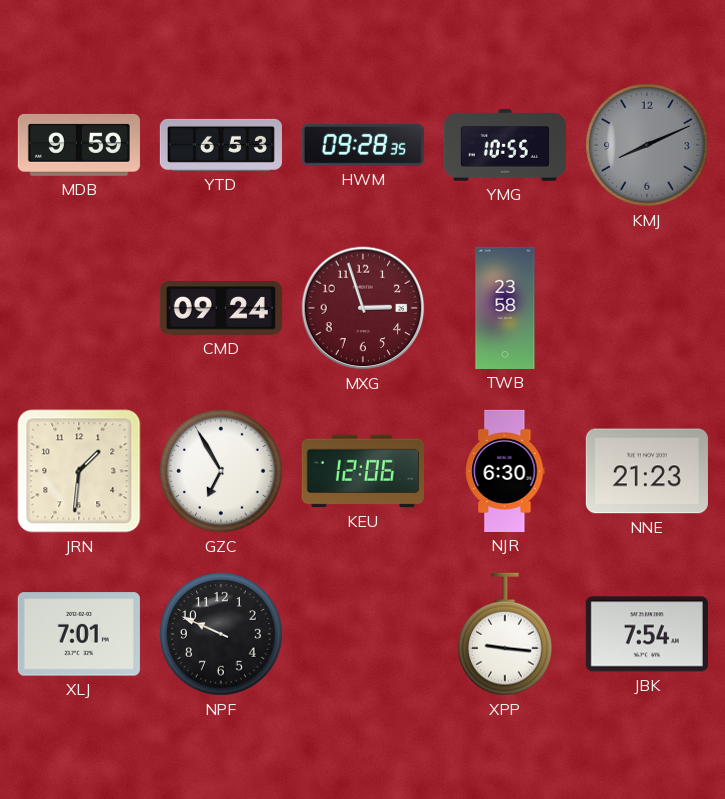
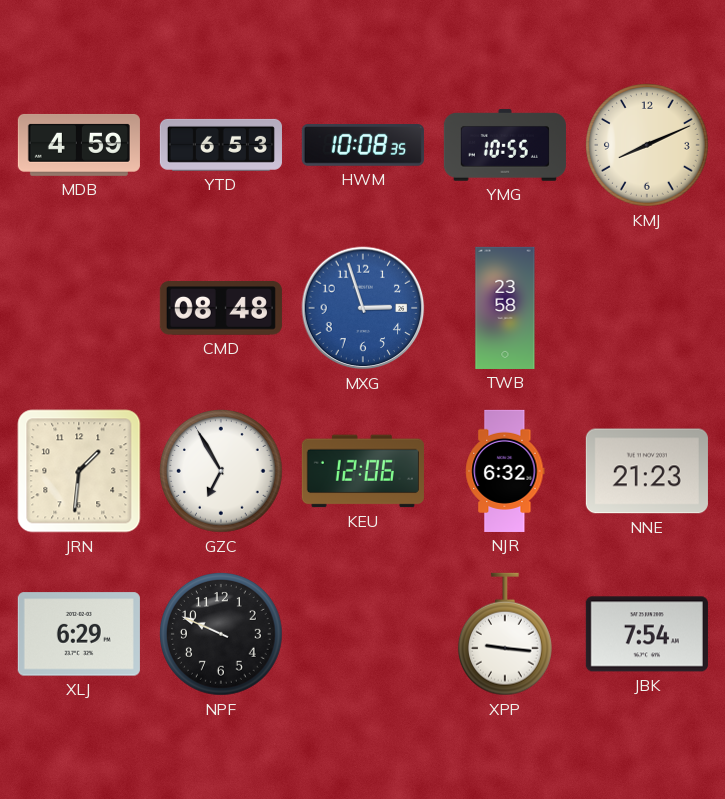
MDB: 9:59 -> 4:59
HWM: 09:28 -> 10:08
KMJ dial: grey -> cream
CMD: 09:24 -> 08:48
MXG dial: burgundy -> blue
NJR: 6:30 -> 6:32
XLJ: 7:01 -> 6:29
